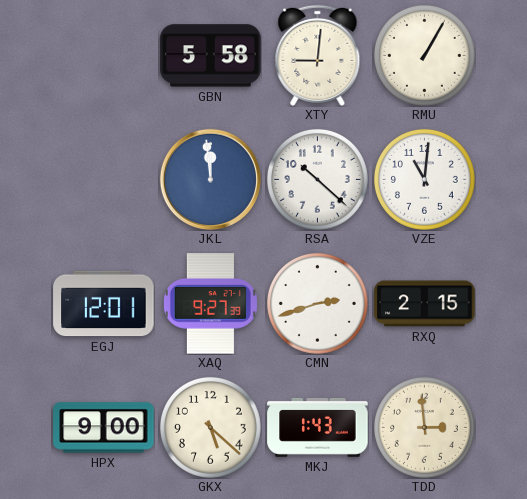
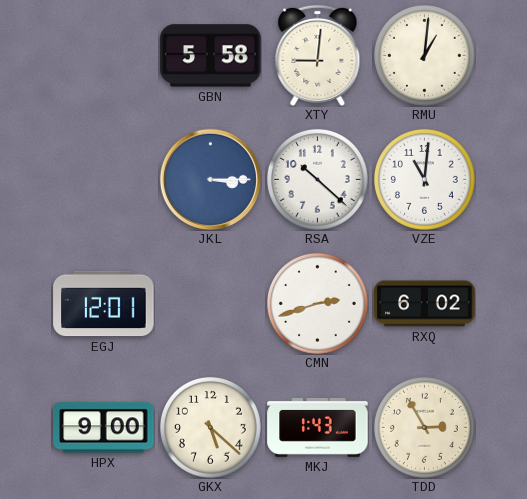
RMU: 1:05 -> 1:01
JKL: 11:59 -> 3:15
XAQ: 9:27 -> none
RXQ: 2:15 -> 6:02
TDD: 2:59 -> 2:55
